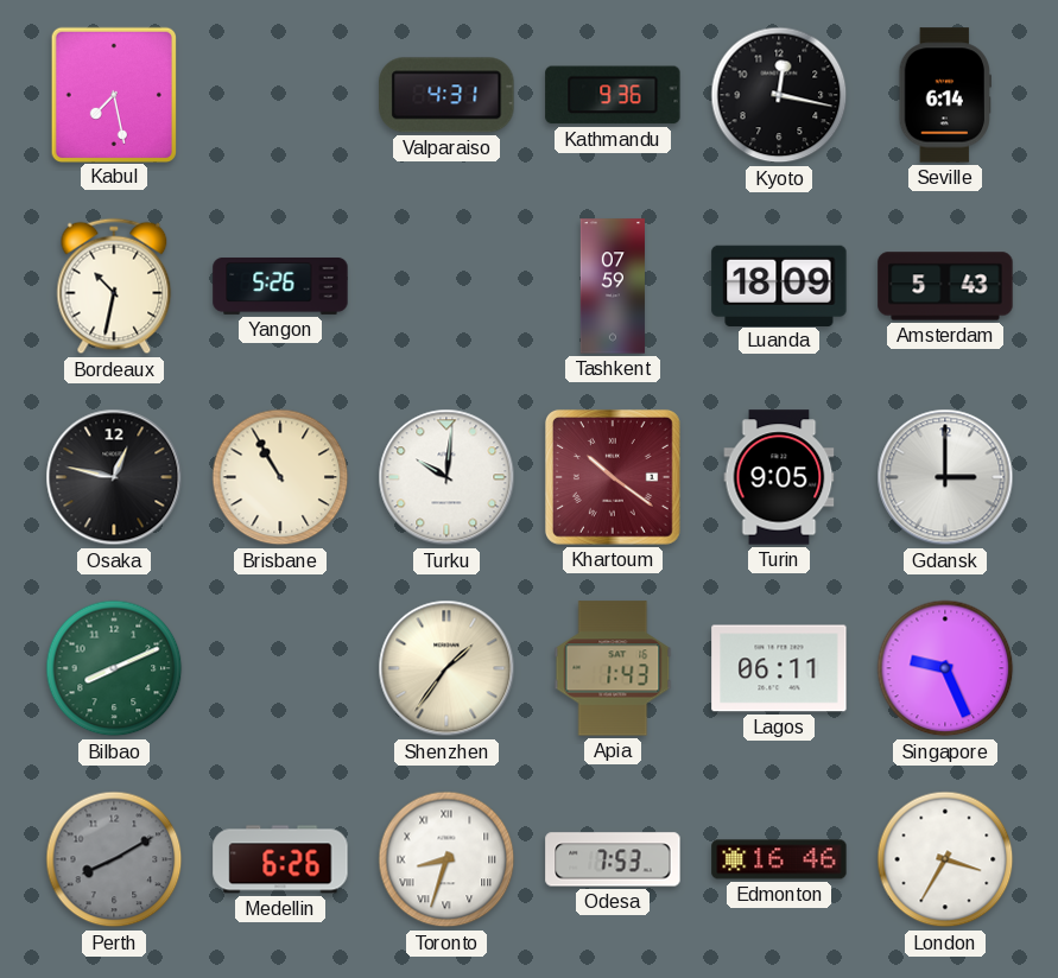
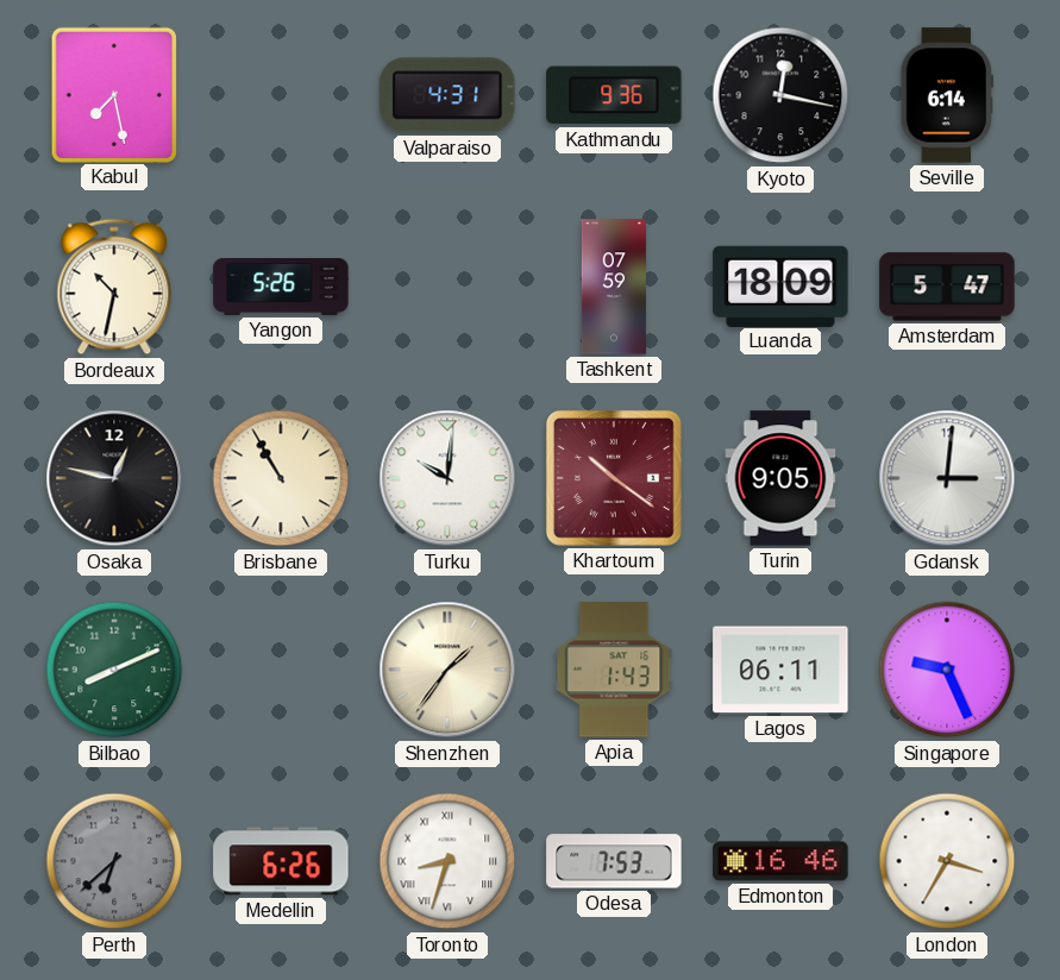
Amsterdam: 5:43 -> 5:47
Gdansk: 3:00 -> 3:01
Perth: 8:10 -> 6:38
